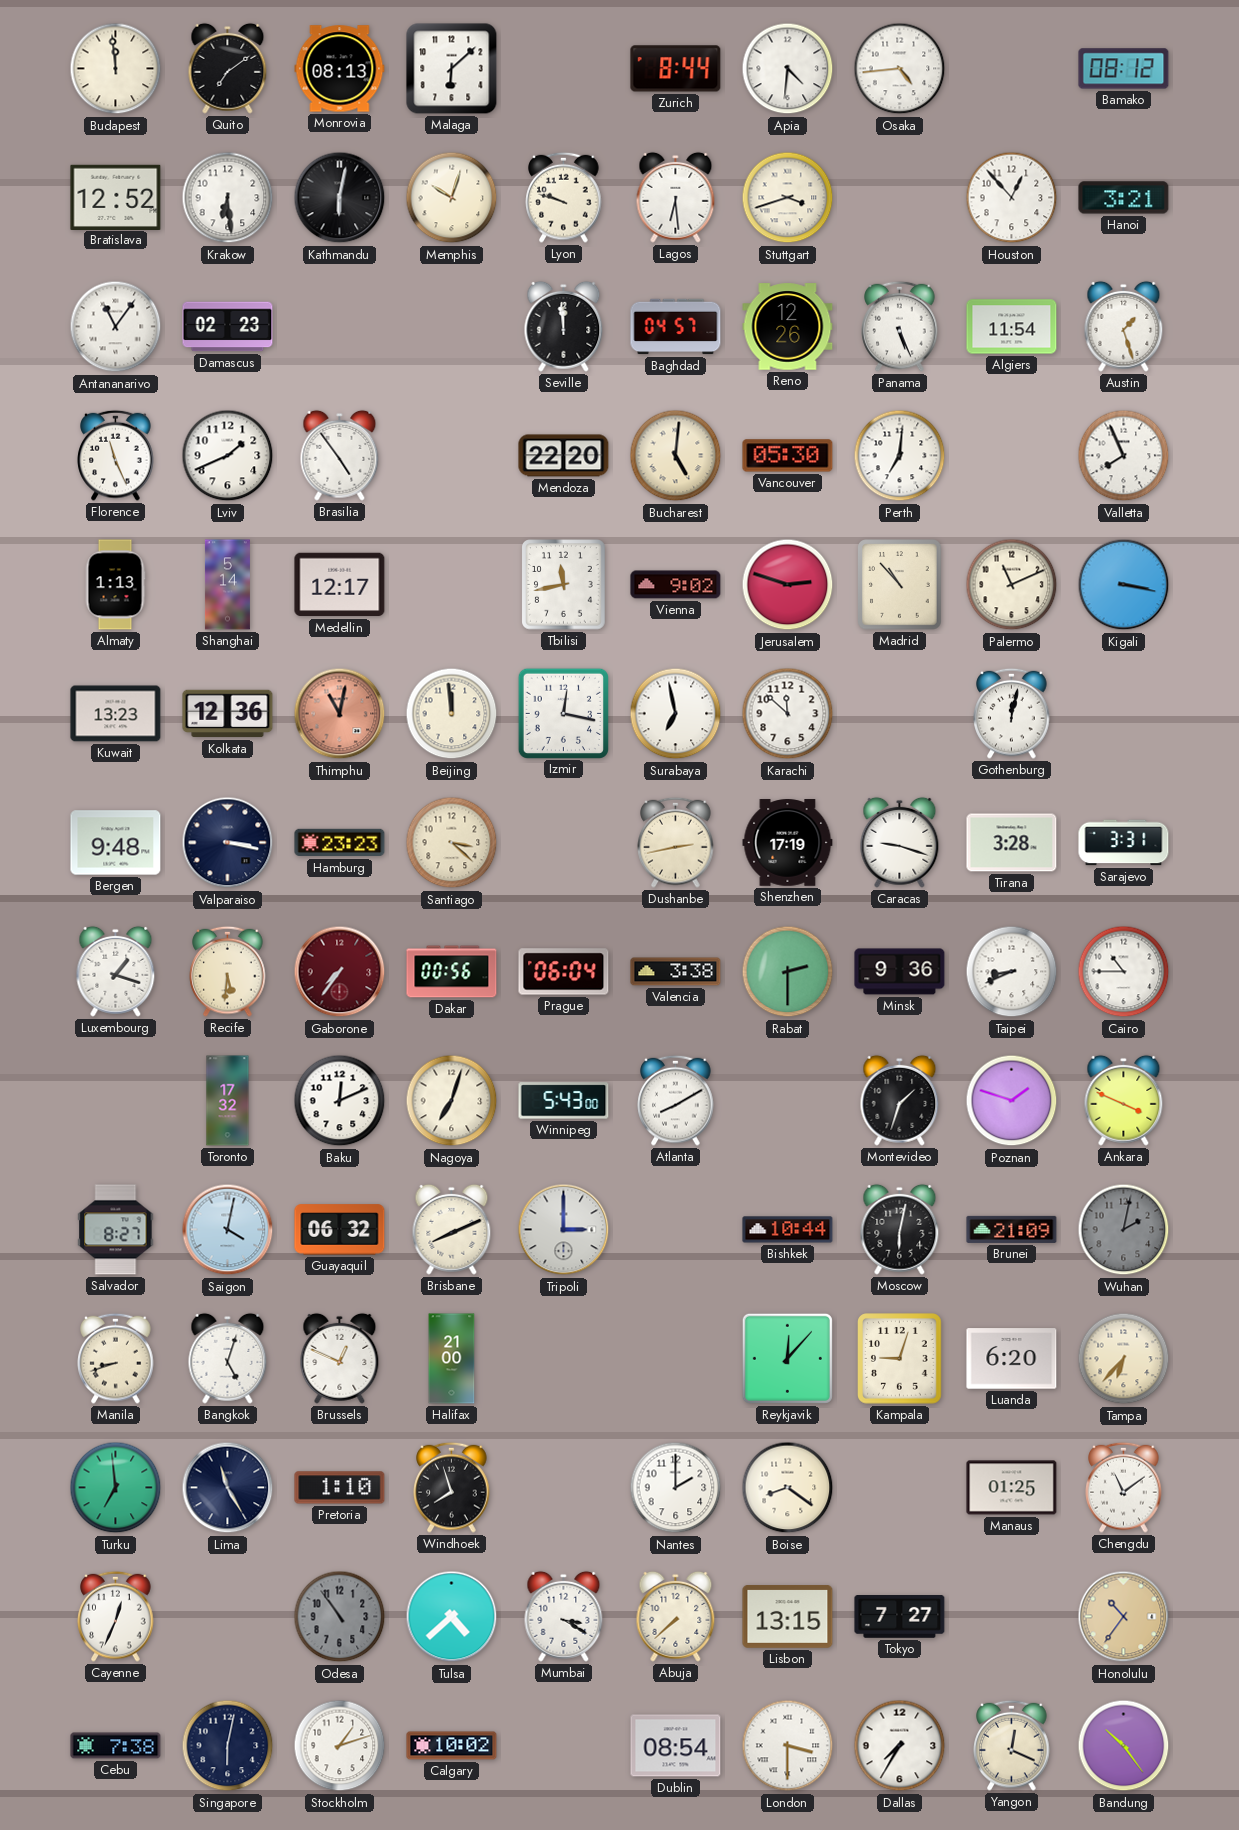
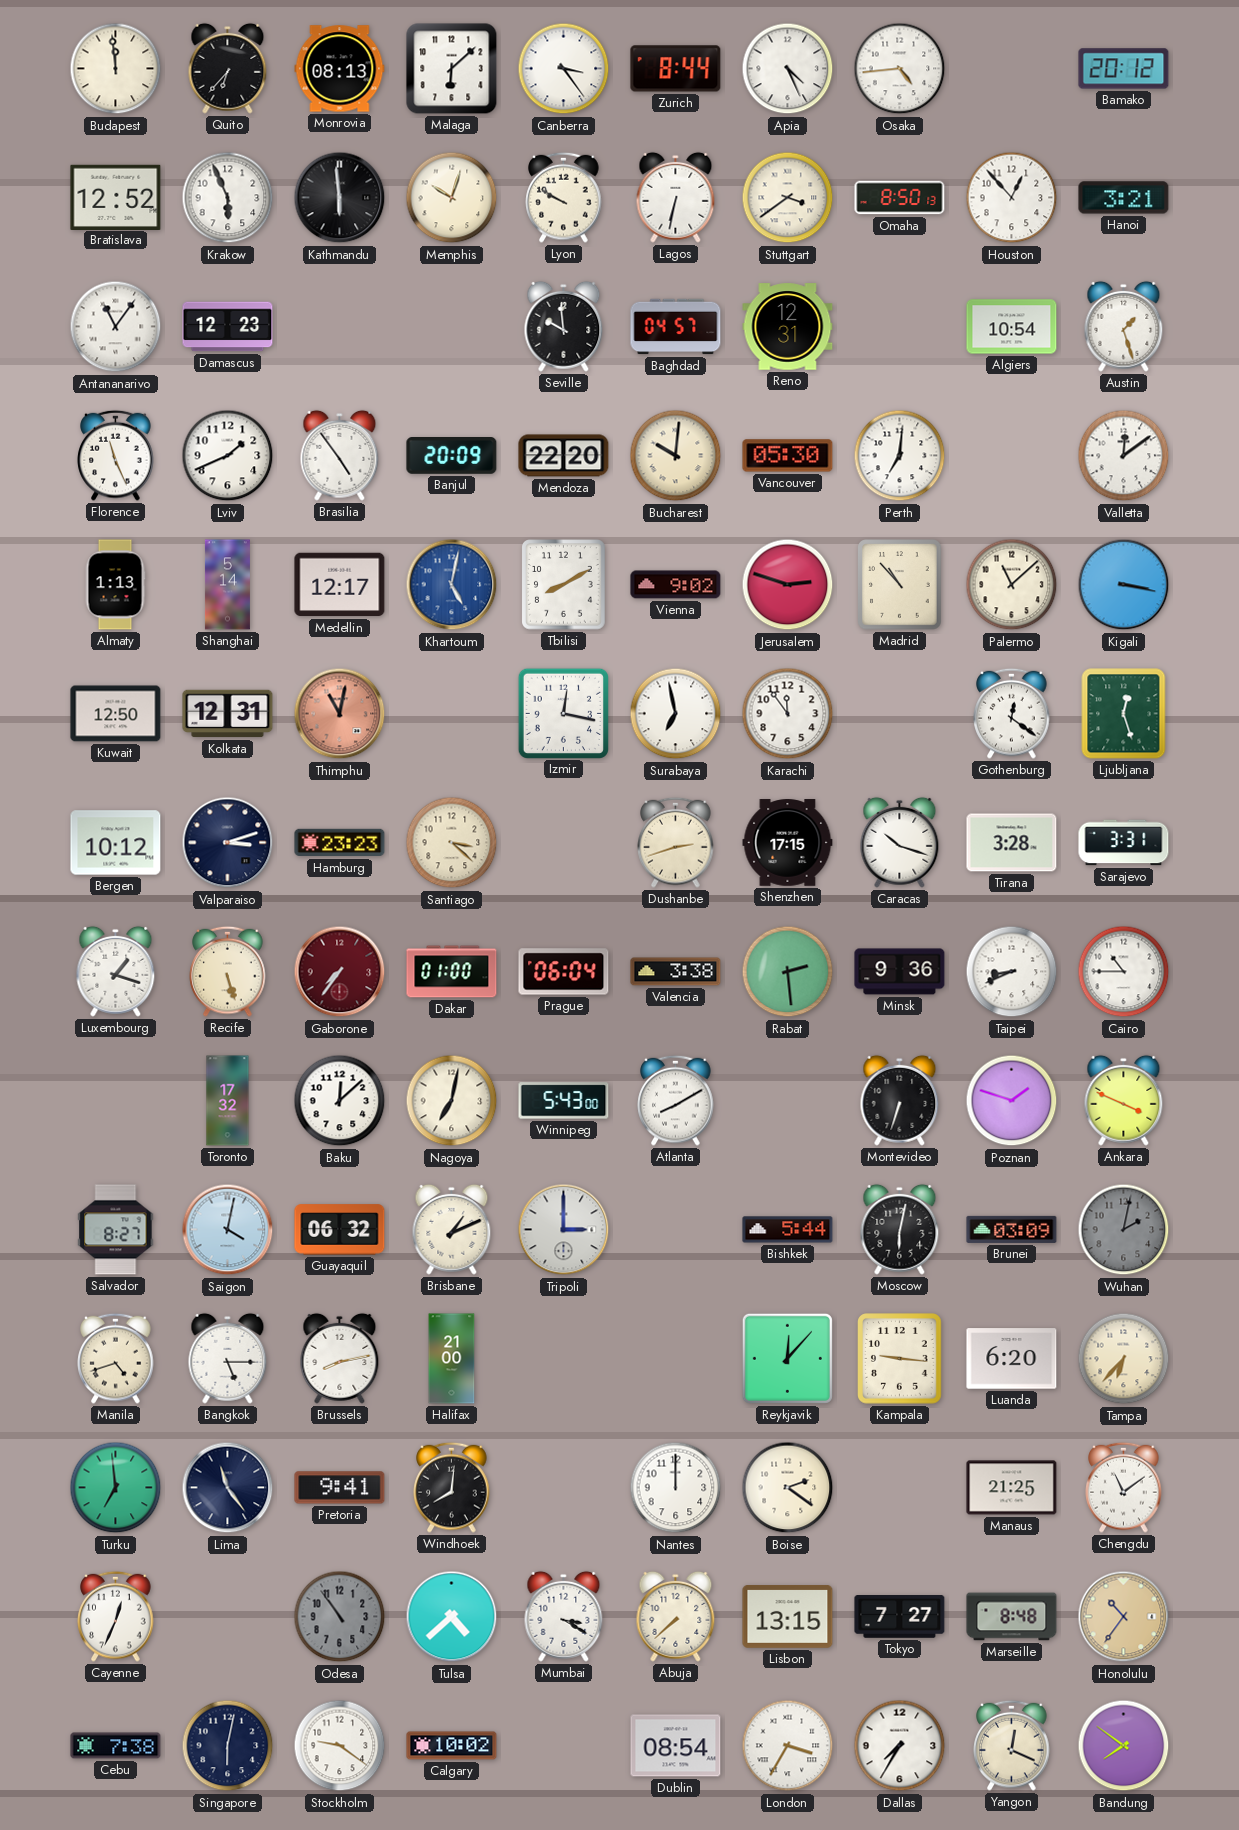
Quito: 7:09 -> 6:37
Canberra: none -> 3:24
Apia: 4:31 -> 4:26
Bamako: 08:12 -> 20:12
Krakow: 6:29 -> 5:56
Kathmandu: 6:02 -> 5:59
Lyon: 9:48 -> 9:50
Lagos: 6:29 -> 6:32
Stuttgart: 3:42 -> 3:39
Omaha: none -> 8:50
Damascus: 02:23 -> 12:23
Seville: 11:59 -> 9:59
Reno: 12:26 -> 12:31
Panama: 5:26 -> none
Algiers: 11:54 -> 10:54
Banjul: none -> 20:09
Bucharest: 5:01 -> 10:01
Valletta: 7:56 -> 12:09
Khartoum: none -> 5:02
Tbilisi: 11:43 -> 8:10
Palermo: 11:11 -> 11:08
Kuwait: 13:23 -> 12:50
Kolkata: 12:36 -> 12:31
Beijing: 11:59 -> none
Karachi: 11:52 -> 11:54
Gothenburg: 12:02 -> 12:21
Ljubljana: none -> 12:27
Bergen: 9:48 -> 10:12
Valparaiso: 3:17 -> 3:12
Dushanbe: 2:43 -> 2:42
Shenzhen: 17:19 -> 17:15
Caracas: 9:18 -> 10:18
Recife: 5:31 -> 5:27
Dakar: 00:56 -> 01:00
Rabat: 2:30 -> 2:29
Baku: 12:11 -> 12:08
Nagoya: 7:03 -> 7:02
Montevideo: 1:33 -> 6:33
Brisbane: 8:11 -> 1:11
Bishkek: 10:44 -> 5:44
Brunei: 21:09 -> 03:09
Manila: 8:42 -> 4:42
Bangkok: 5:03 -> 5:15
Brussels: 12:49 -> 8:13
Kampala: 9:03 -> 9:16
Lima: 11:25 -> 11:24
Pretoria: 1:10 -> 9:41
Windhoek: 7:57 -> 8:01
Nantes: 2:00 -> 12:00
Boise: 8:21 -> 2:21
Manaus: 01:25 -> 21:25
Marseille: none -> 8:48
Stockholm: 1:12 -> 9:21
London: 3:30 -> 3:35
Bandung: 10:24 -> 7:51
